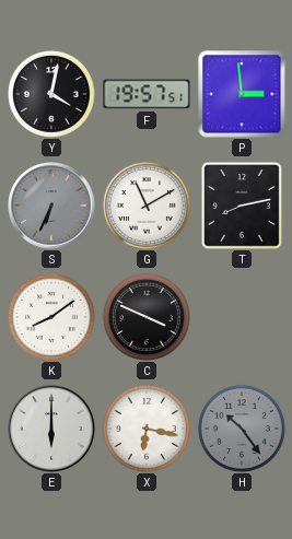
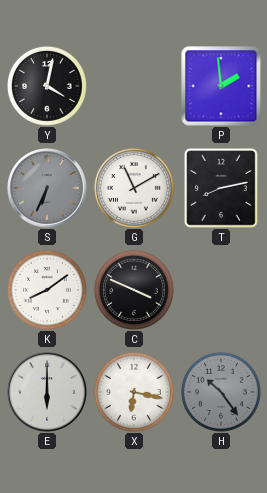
F: 19:57 -> none
P: 2:59 -> 1:59
